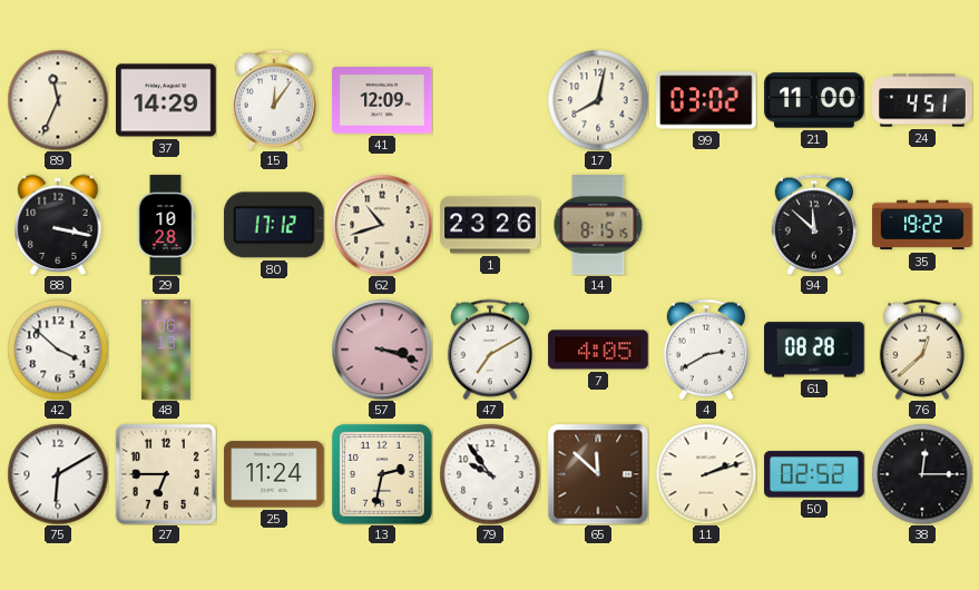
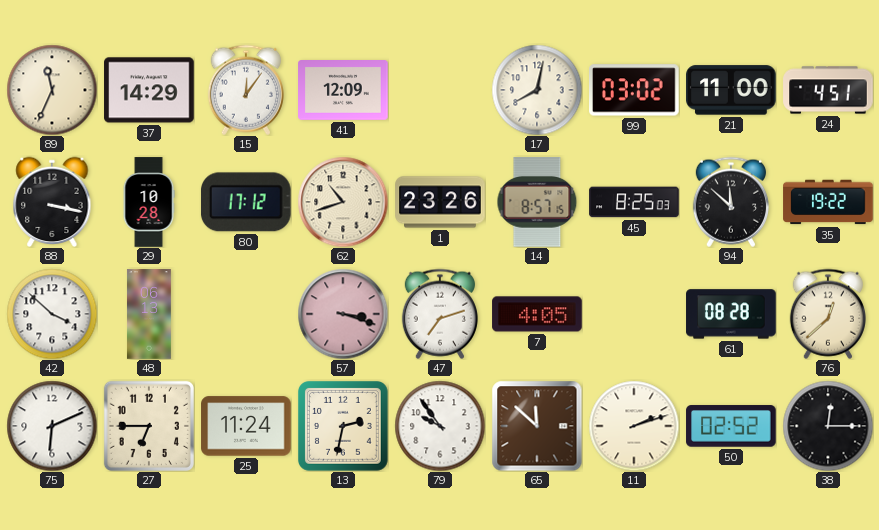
14: 8:15 -> 8:57
45: none -> 8:25
47: 7:10 -> 7:12
4: 2:40 -> none
75: 6:10 -> 6:11
